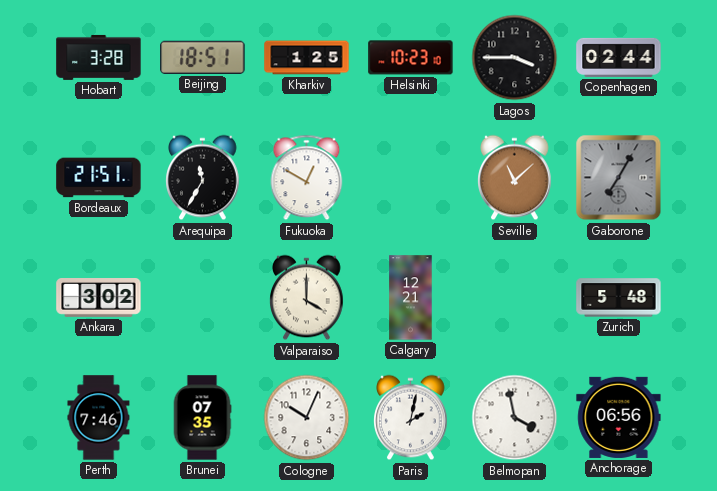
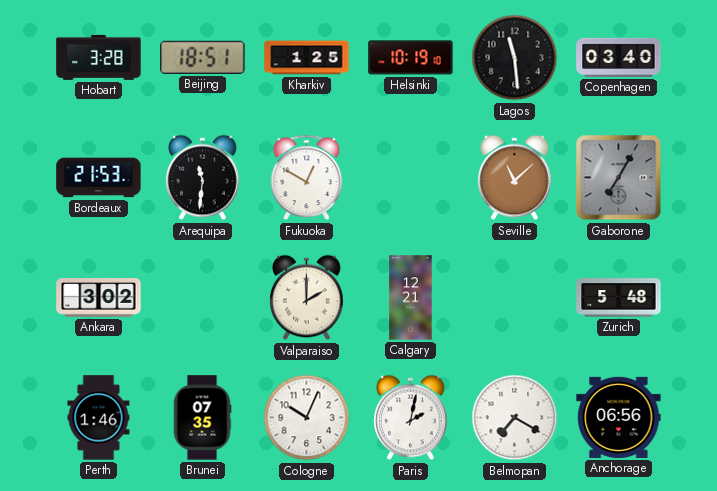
Helsinki: 10:23 -> 10:19
Lagos: 3:45 -> 11:29
Copenhagen: 02:44 -> 03:40
Bordeaux: 21:51 -> 21:53
Arequipa: 11:35 -> 11:31
Valparaiso: 4:00 -> 2:00
Perth: 7:46 -> 1:46
Belmopan: 3:58 -> 7:20
